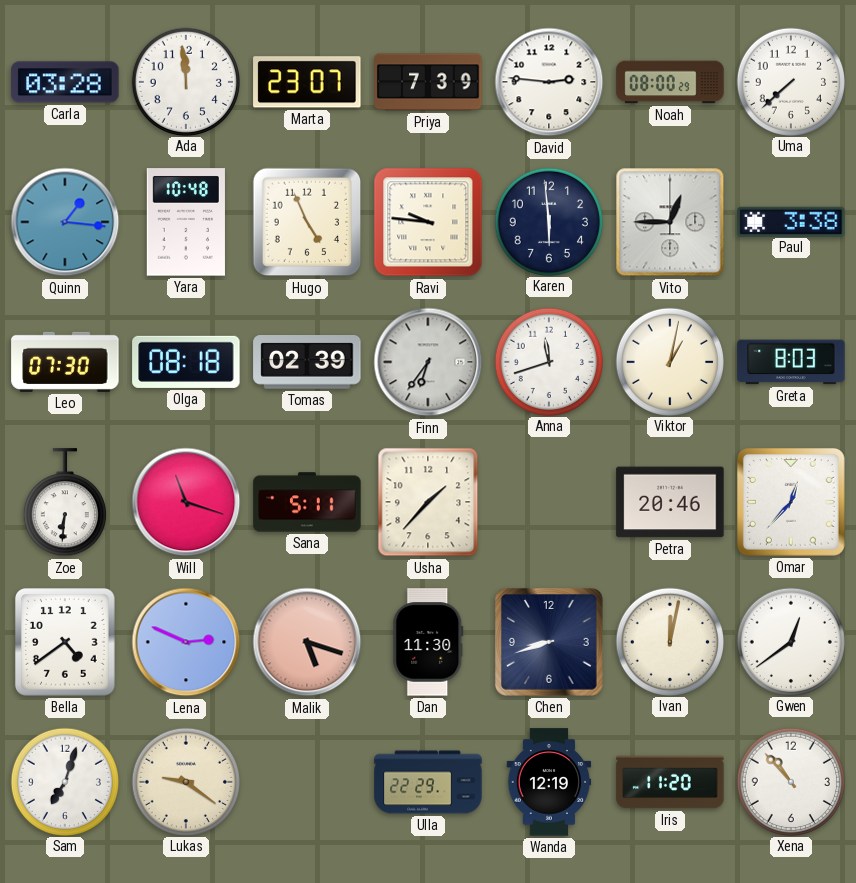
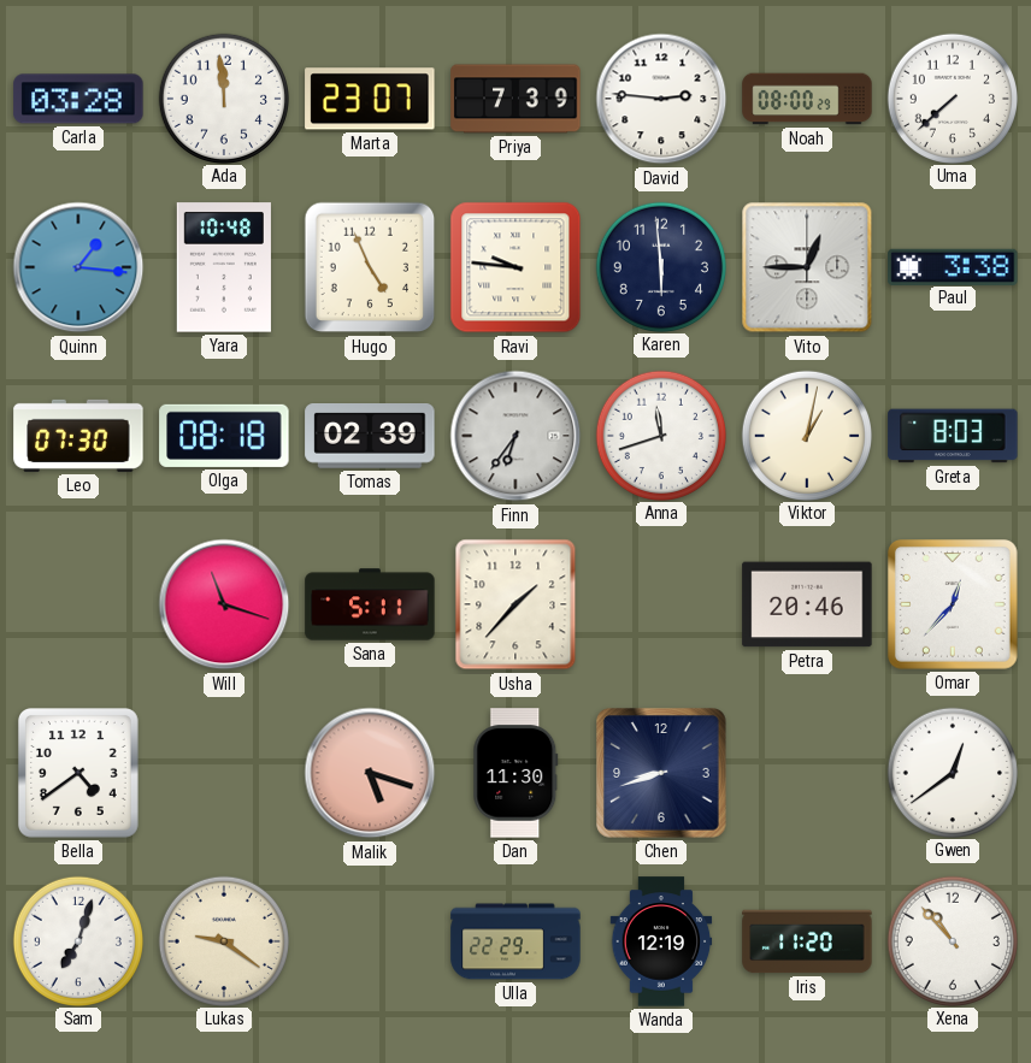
Zoe: 6:31 -> none
Lena: 2:49 -> none
Ivan: 12:02 -> none
